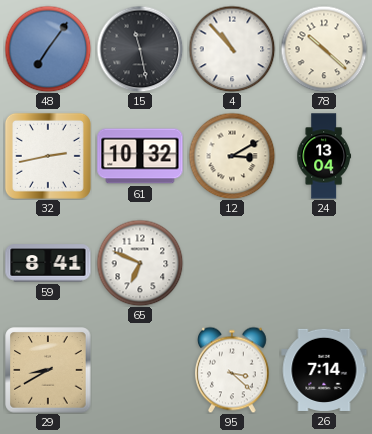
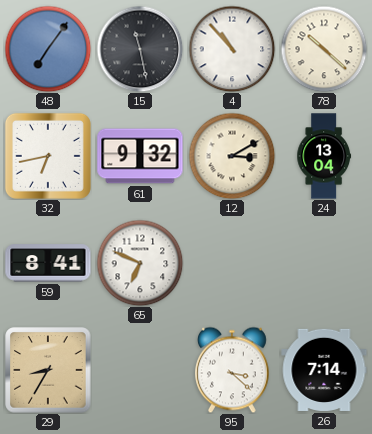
32: 2:43 -> 6:43
61: 10:32 -> 9:32
29: 8:40 -> 8:35
